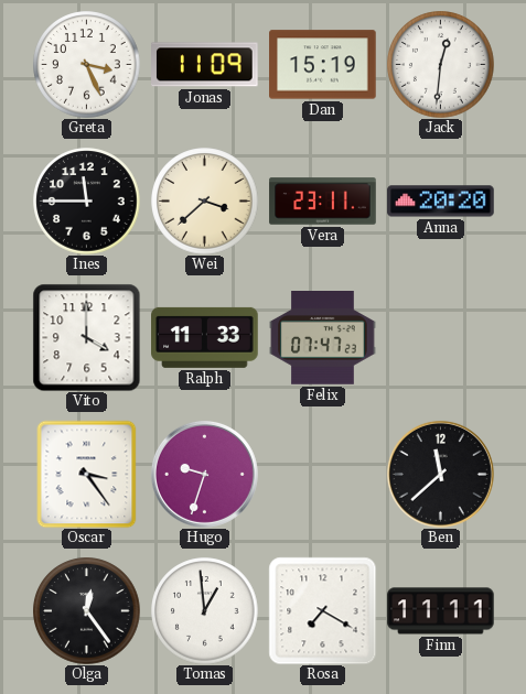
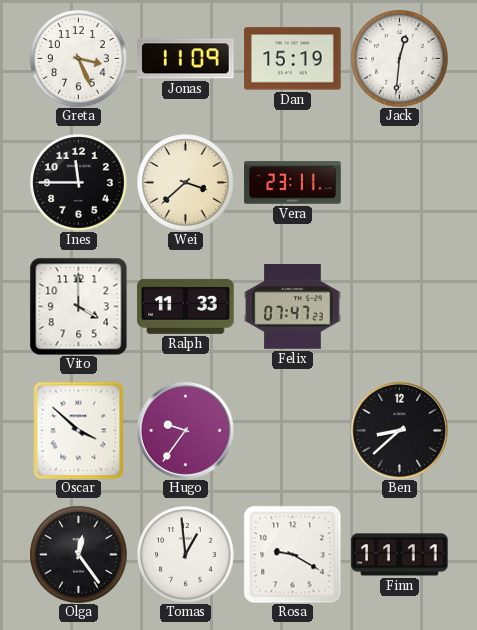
Anna: 20:20 -> none
Oscar: 3:24 -> 3:52
Hugo: 9:33 -> 9:36
Ben: 11:38 -> 8:38
Rosa: 7:20 -> 9:20
